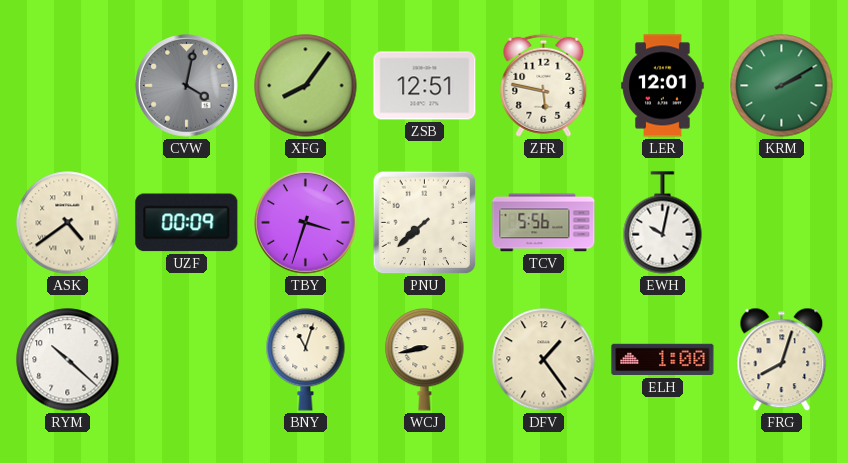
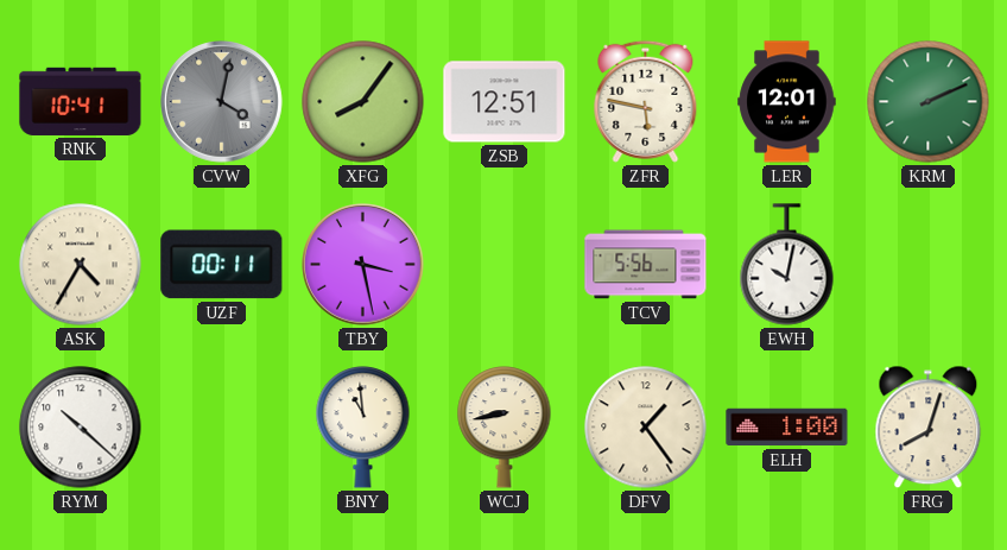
RNK: none -> 10:41
KRM: 2:10 -> 2:11
ASK: 4:39 -> 4:35
UZF: 00:09 -> 00:11
TBY: 3:33 -> 3:28
PNU: 7:38 -> none
BNY: 11:03 -> 10:59
